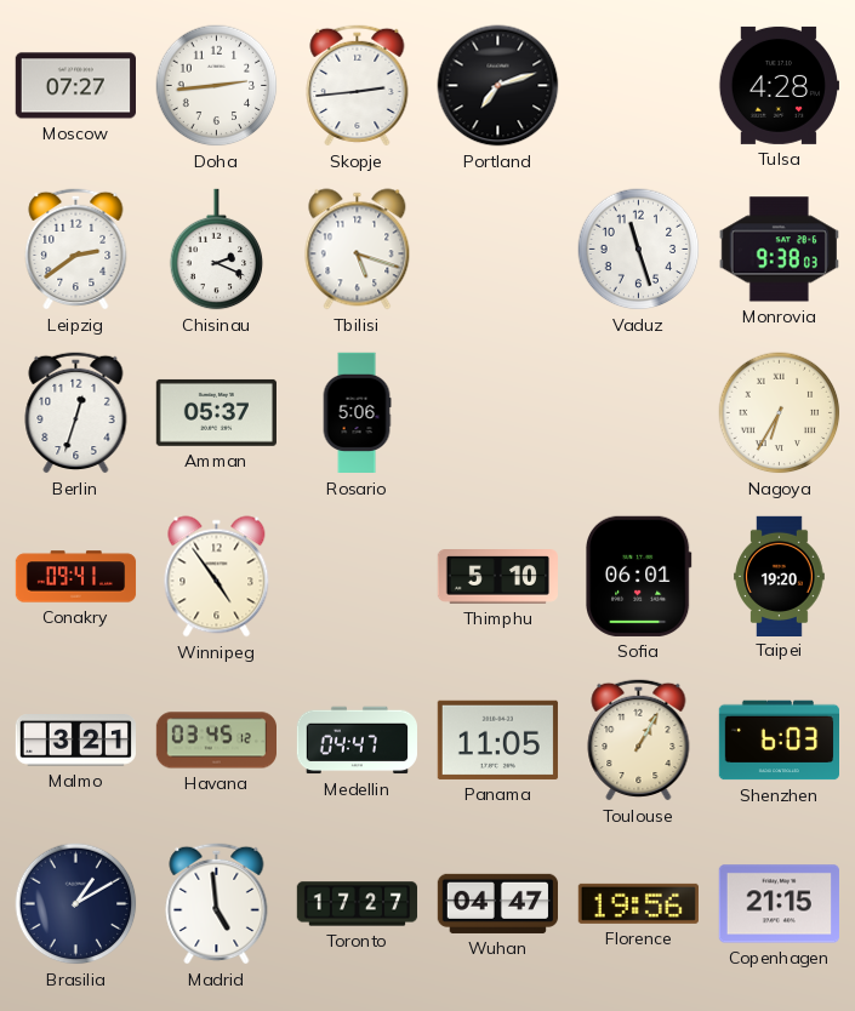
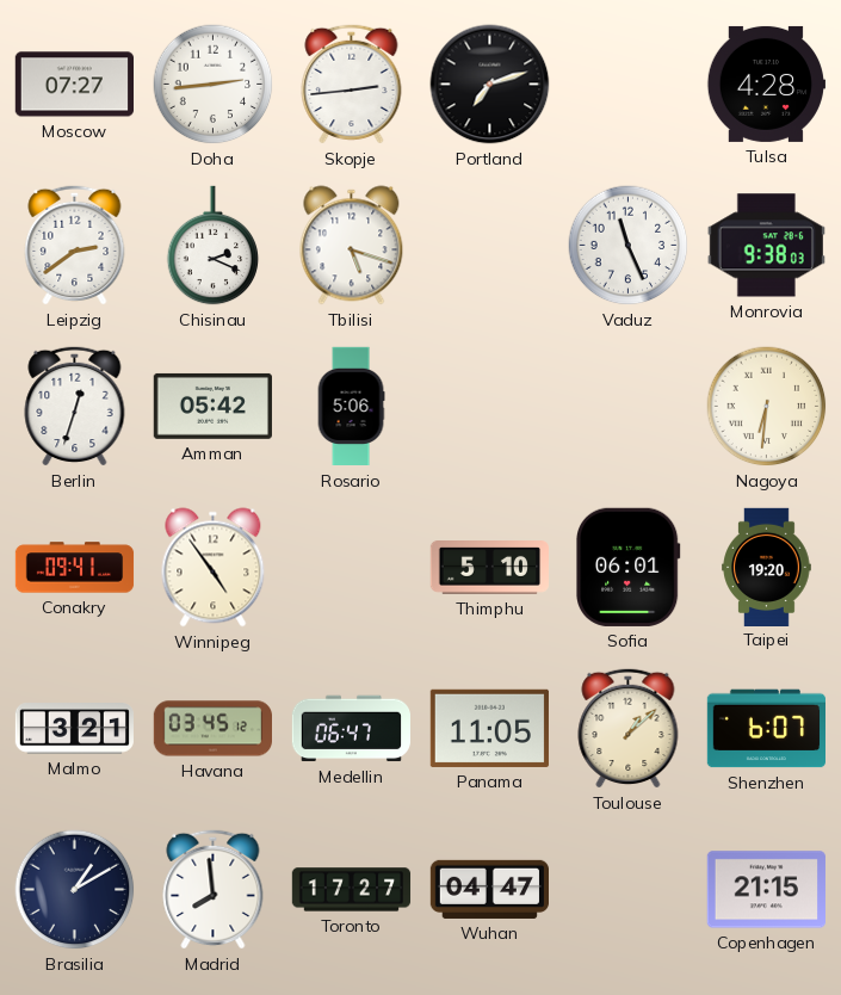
Vaduz: 11:27 -> 11:26
Amman: 05:37 -> 05:42
Nagoya: 6:35 -> 6:31
Medellin: 04:47 -> 06:47
Toulouse: 1:05 -> 1:08
Shenzhen: 6:03 -> 6:07
Madrid: 4:59 -> 7:59
Florence: 19:56 -> none
